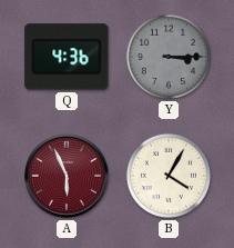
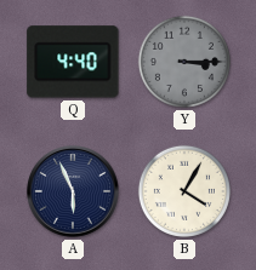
Q: 4:36 -> 4:40
A dial: burgundy -> navy
